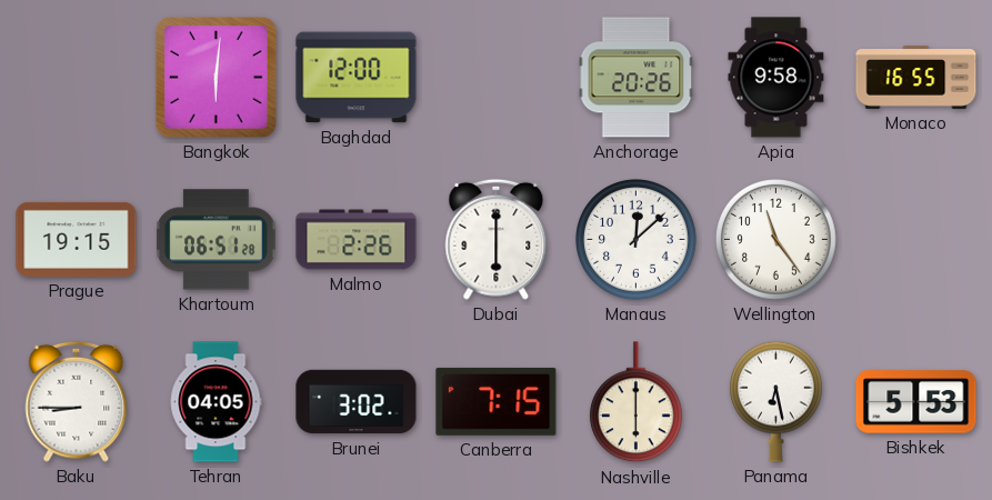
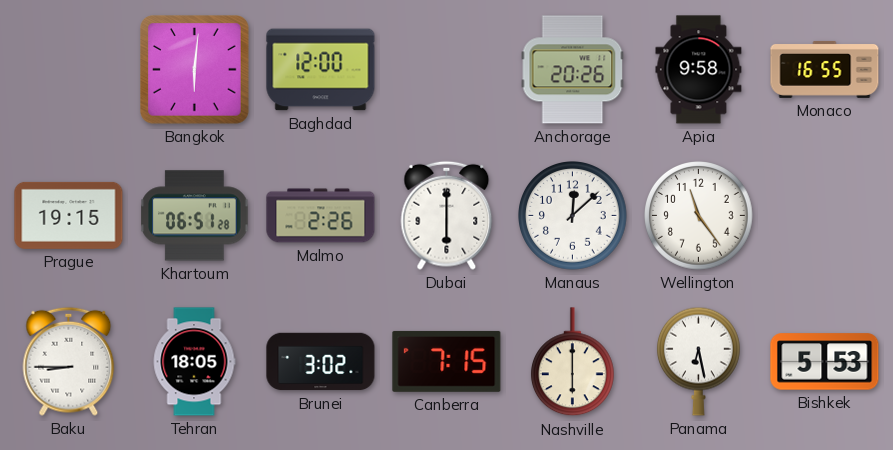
Tehran: 04:05 -> 18:05
